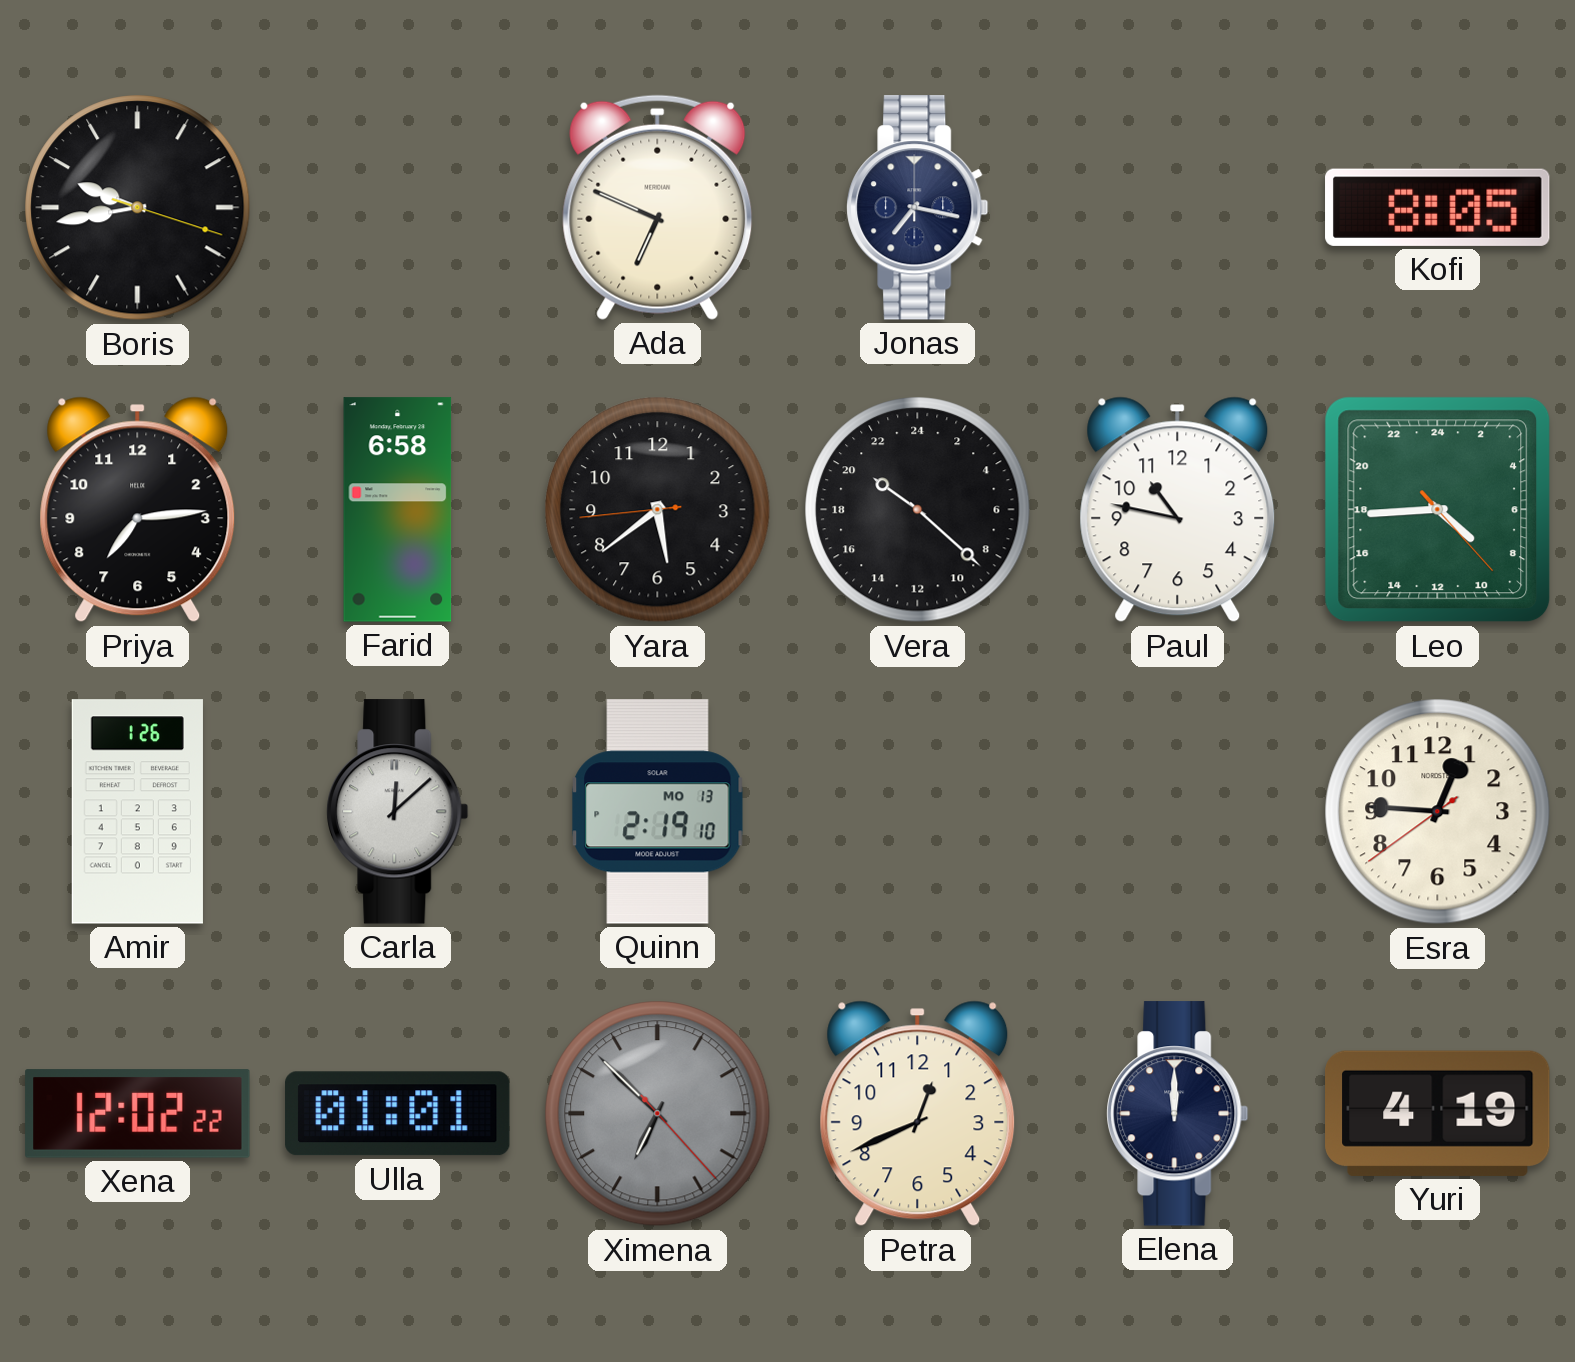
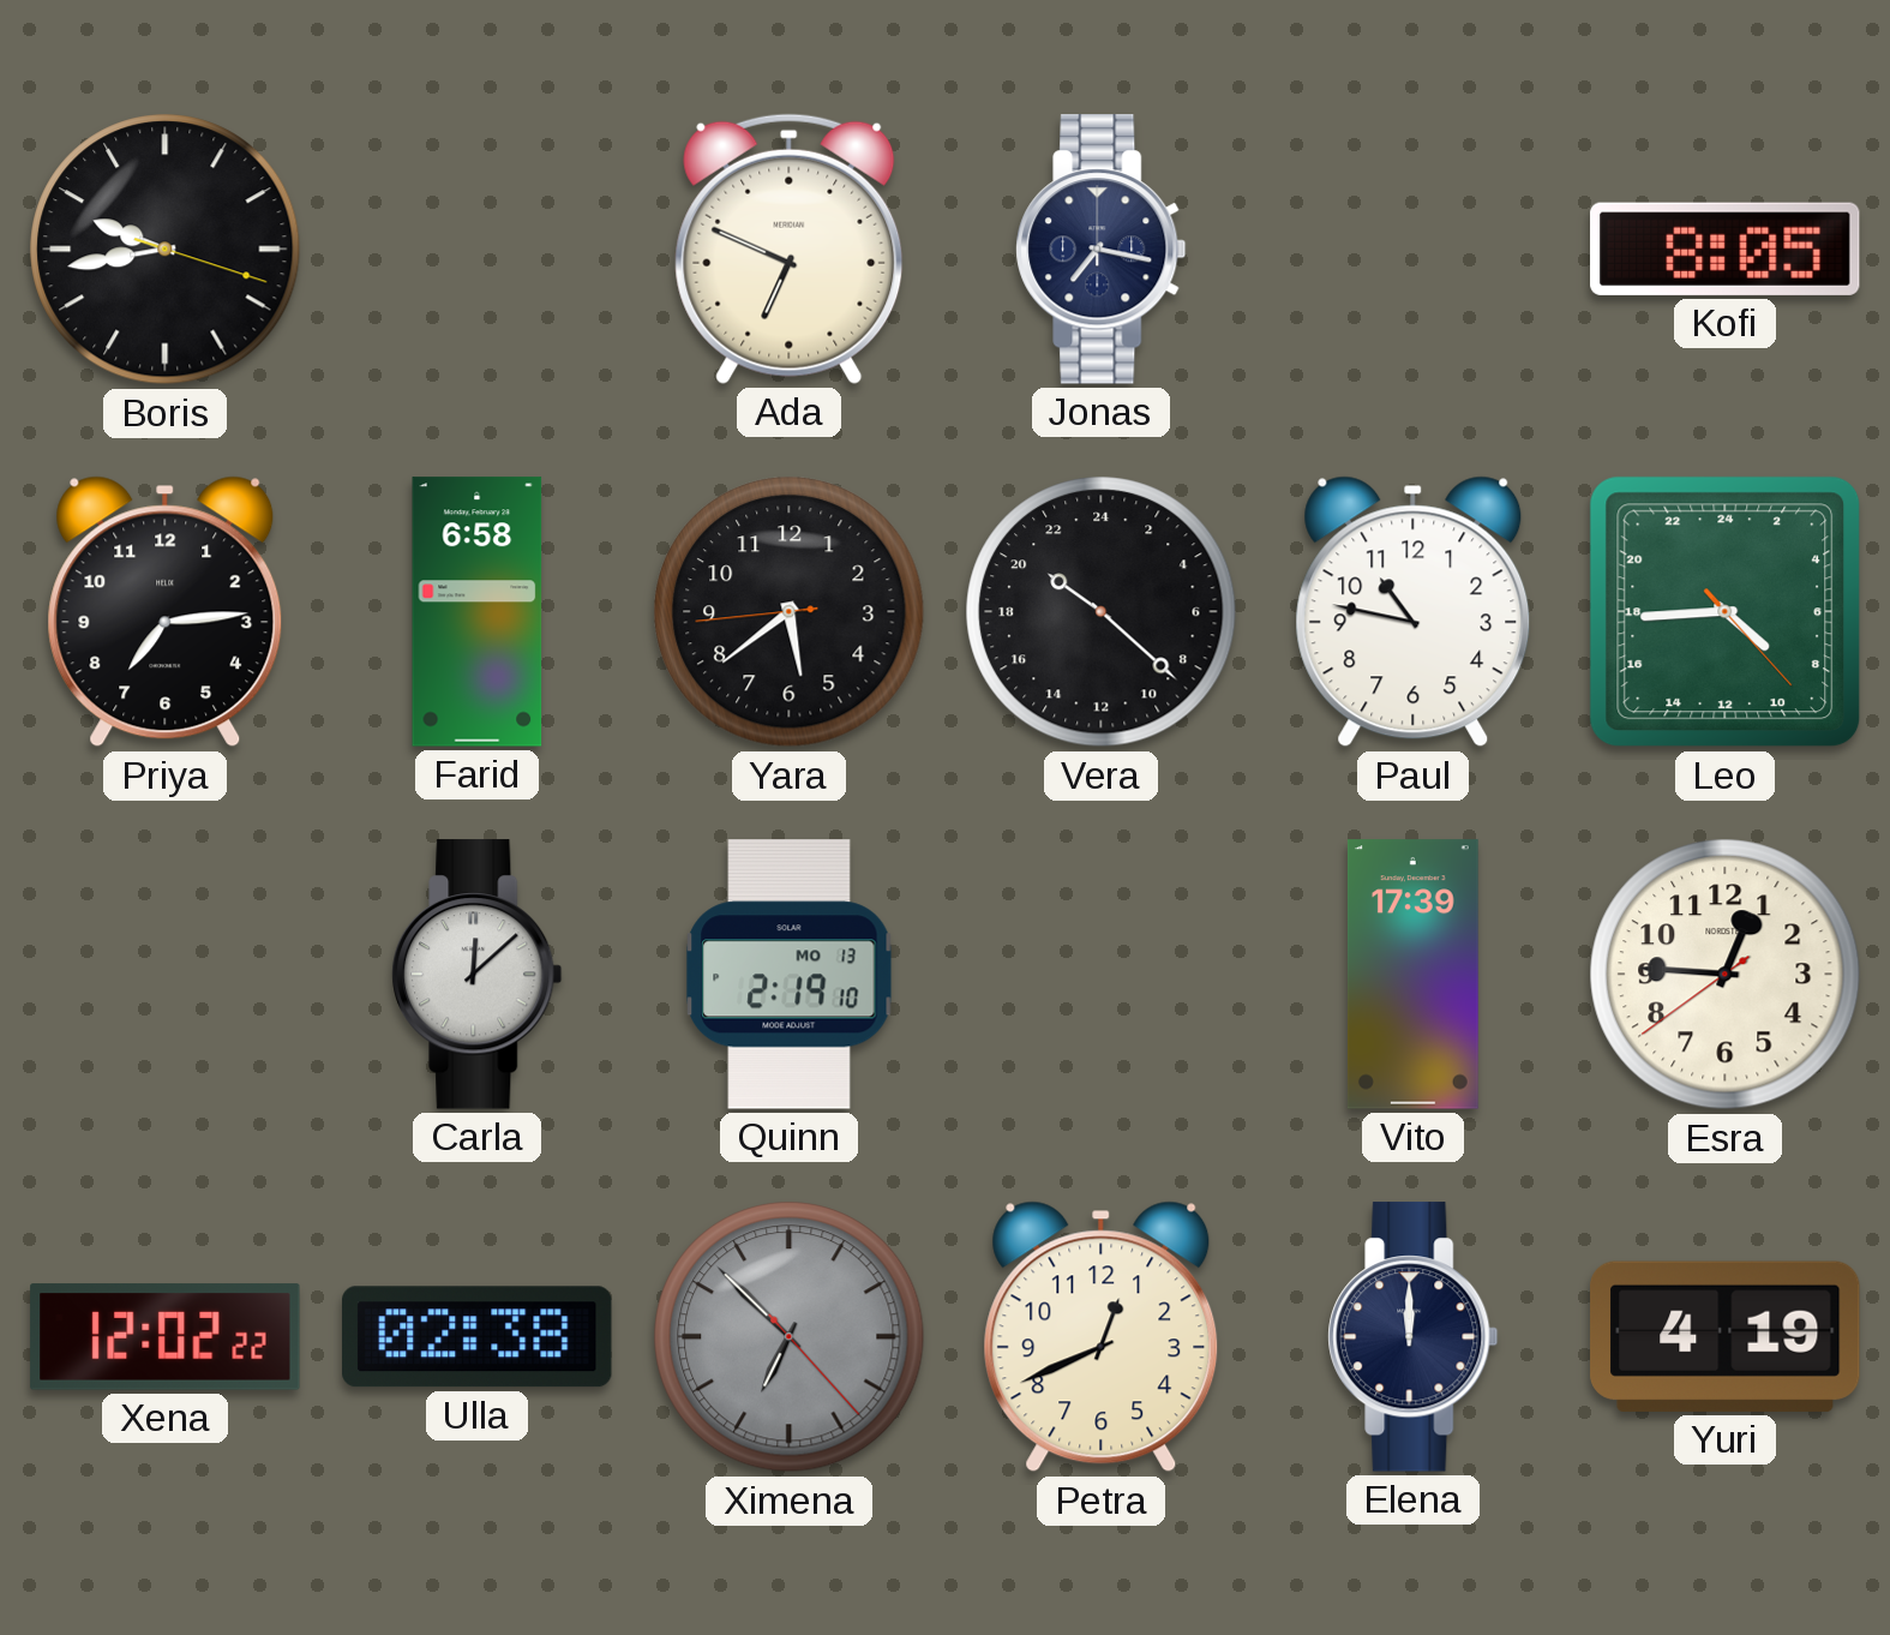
Amir: 1:26 -> none
Vito: none -> 17:39
Ulla: 01:01 -> 02:38
